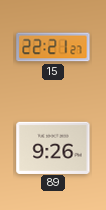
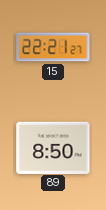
89: 9:26 -> 8:50
